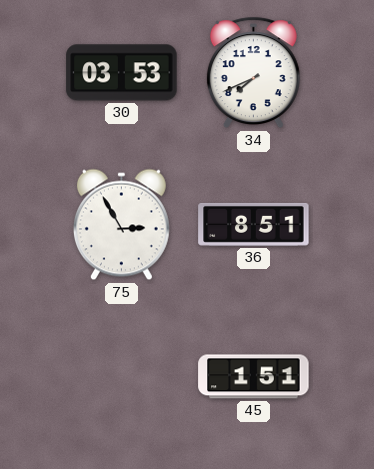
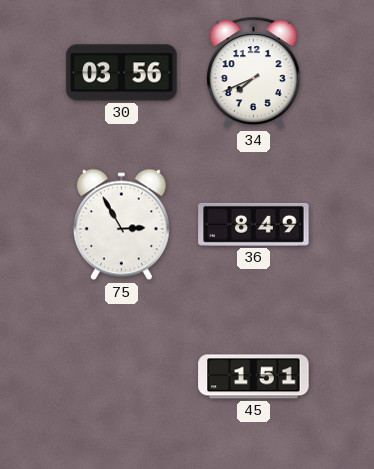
30: 03:53 -> 03:56
36: 8:51 -> 8:49
